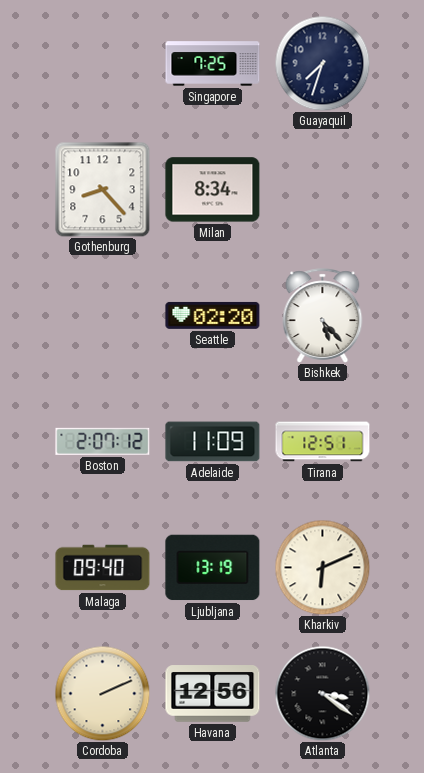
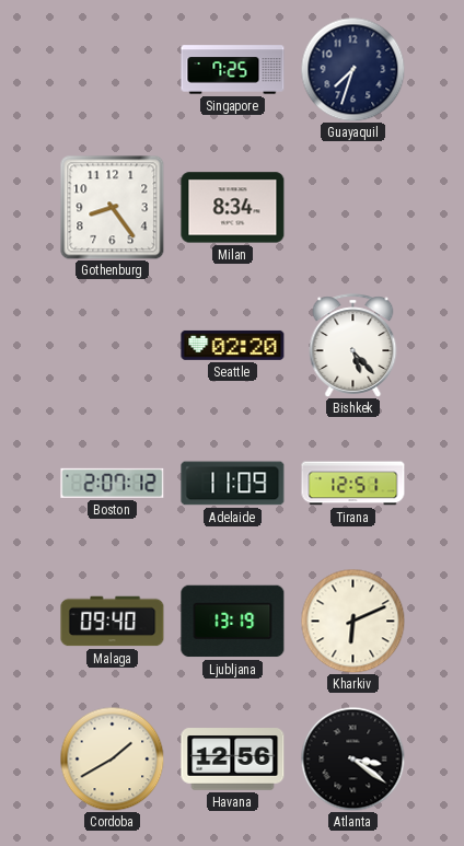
Gothenburg: 8:23 -> 8:24
Cordoba: 2:11 -> 1:40
